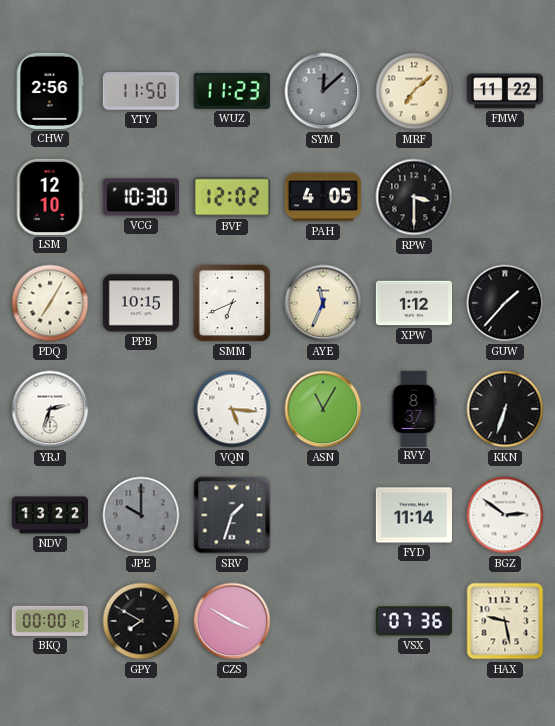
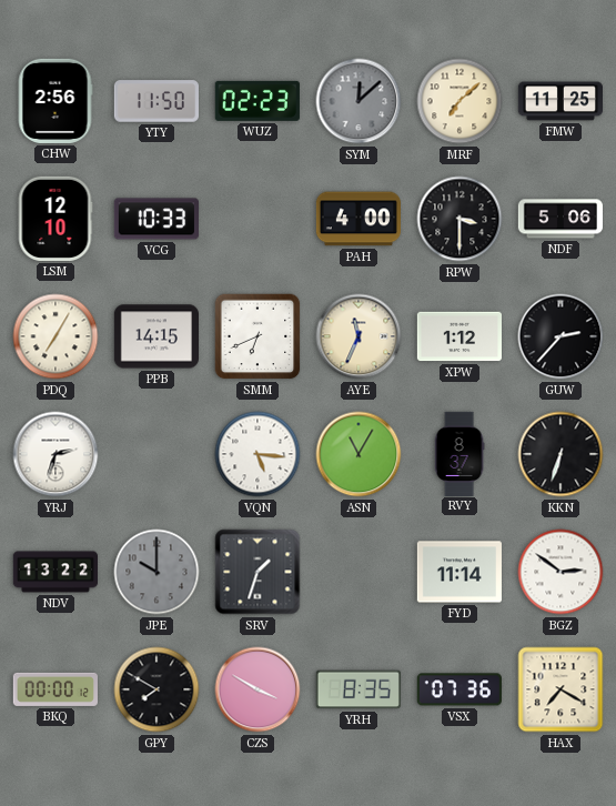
WUZ: 11:23 -> 02:23
FMW: 11:22 -> 11:25
VCG: 10:30 -> 10:33
BVF: 12:02 -> none
PAH: 4:05 -> 4:00
NDF: none -> 5:06
PPB: 10:15 -> 14:15
GUW: 1:37 -> 2:37
YRH: none -> 8:35
HAX: 9:28 -> 7:20
